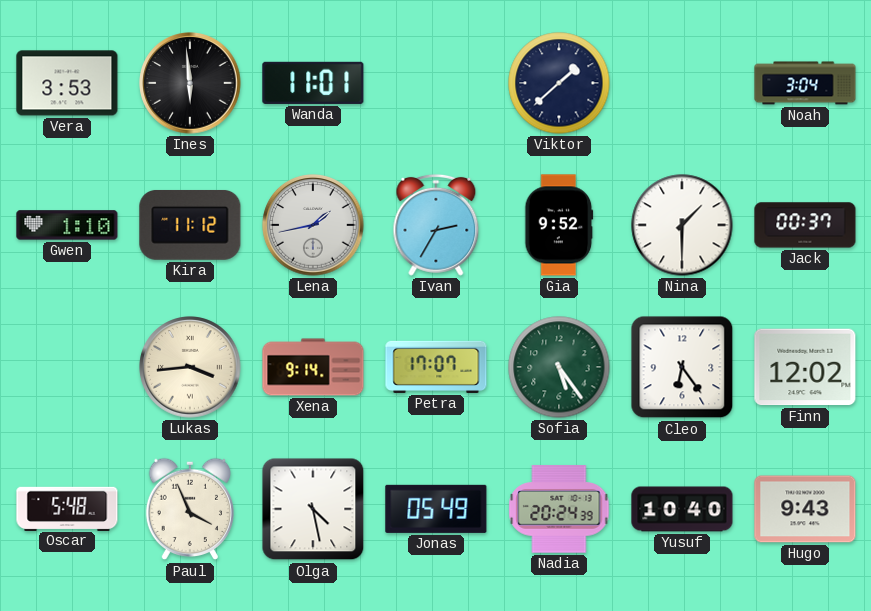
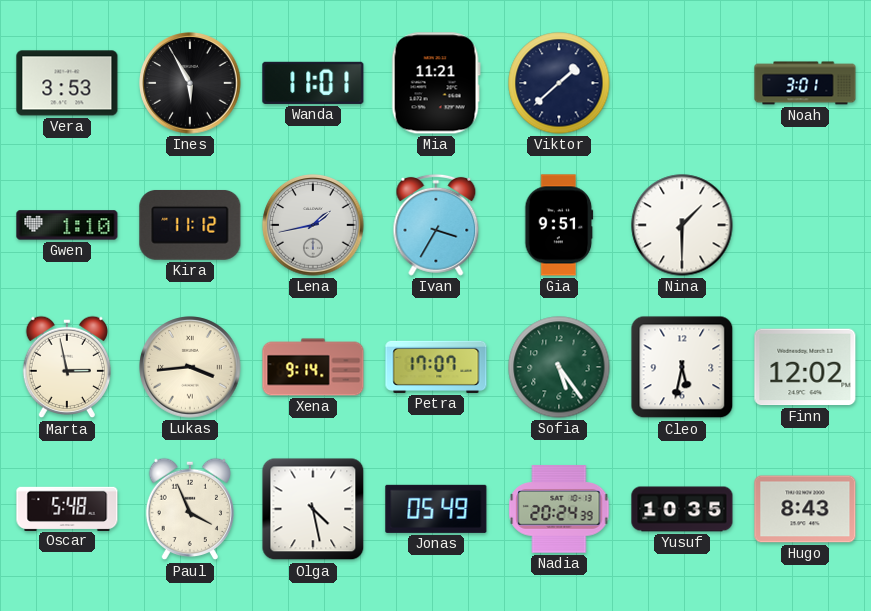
Ines: 5:59 -> 5:55
Mia: none -> 11:21
Noah: 3:04 -> 3:01
Ivan: 2:35 -> 3:35
Gia: 9:52 -> 9:51
Jack: 00:37 -> none
Marta: none -> 2:58
Cleo: 6:24 -> 5:32
Yusuf: 10:40 -> 10:35
Hugo: 9:43 -> 8:43
